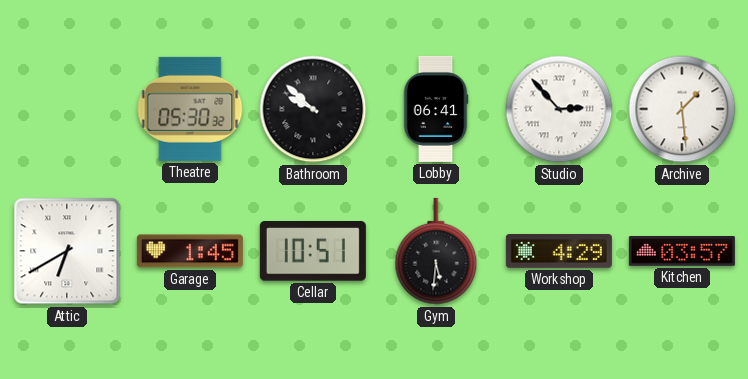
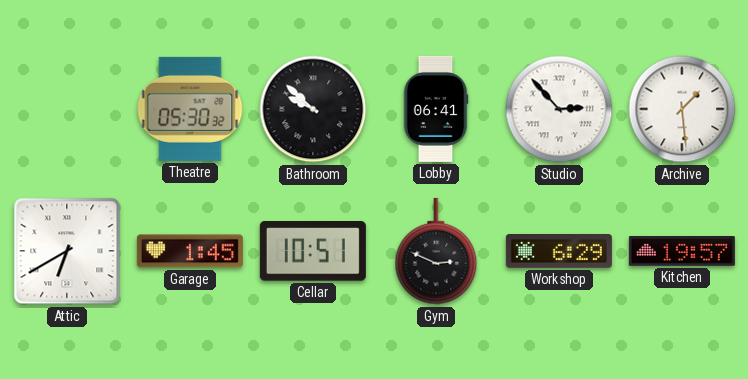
Gym: 5:31 -> 2:49
Workshop: 4:29 -> 6:29
Kitchen: 03:57 -> 19:57
